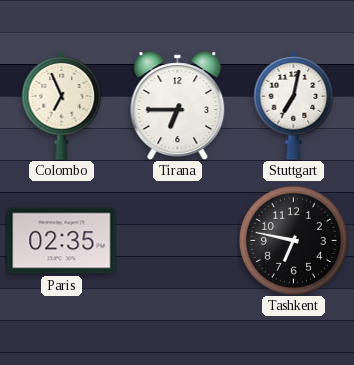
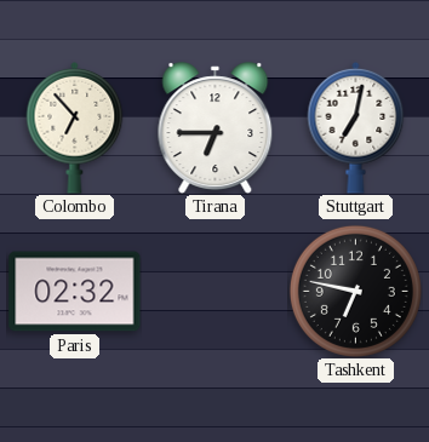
Colombo: 6:56 -> 6:53
Paris: 02:35 -> 02:32
